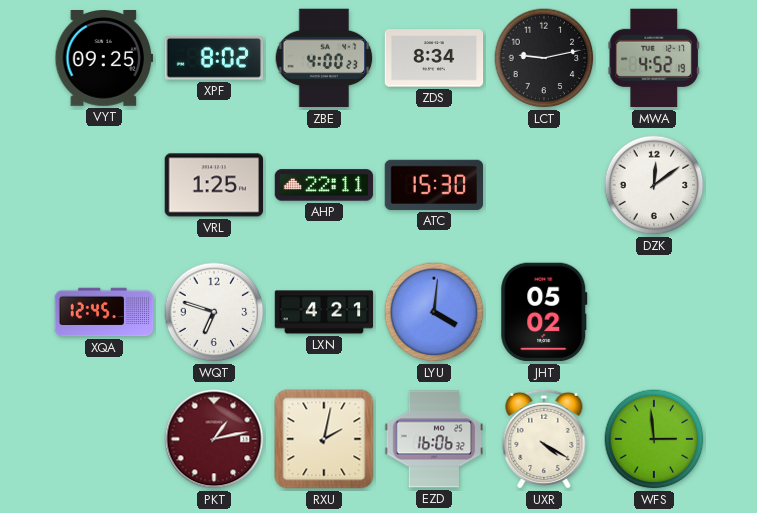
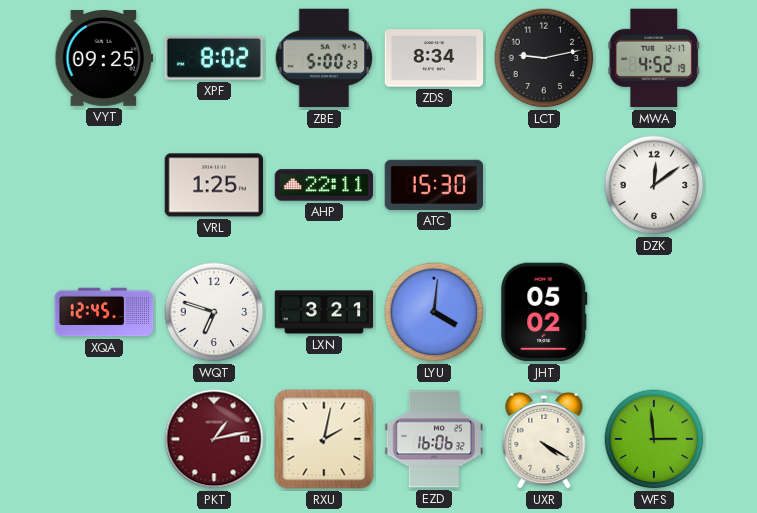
ZBE: 4:00 -> 5:00
LXN: 4:21 -> 3:21
